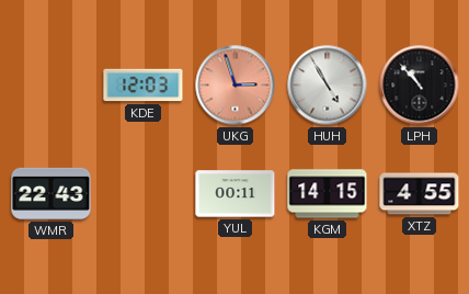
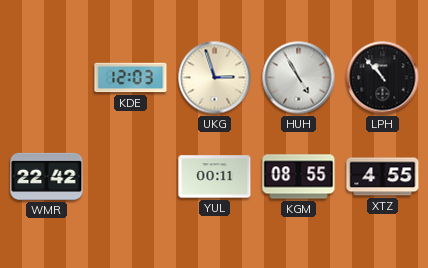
UKG dial: salmon -> cream
WMR: 22:43 -> 22:42
KGM: 14:15 -> 08:55
